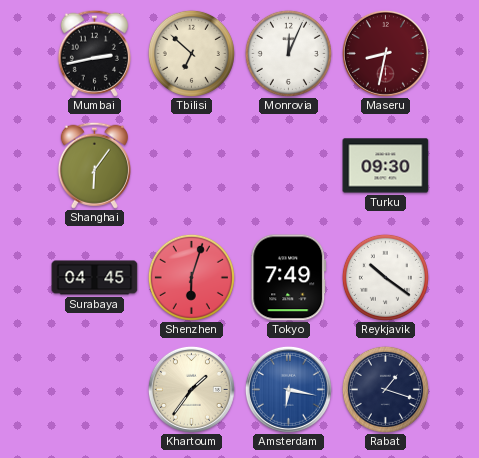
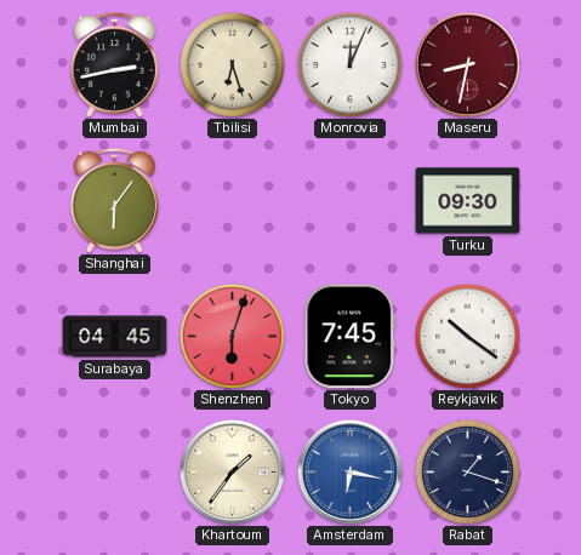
Tbilisi: 6:52 -> 6:27
Tokyo: 7:49 -> 7:45
